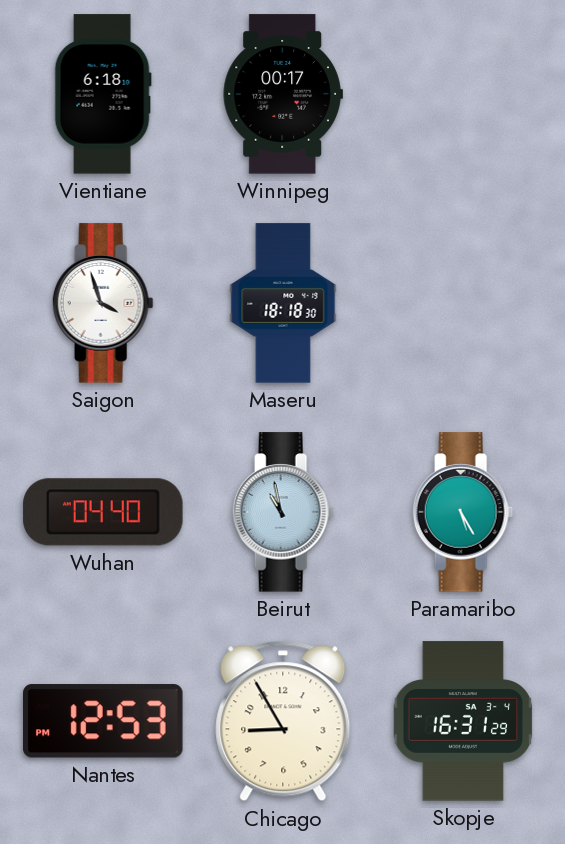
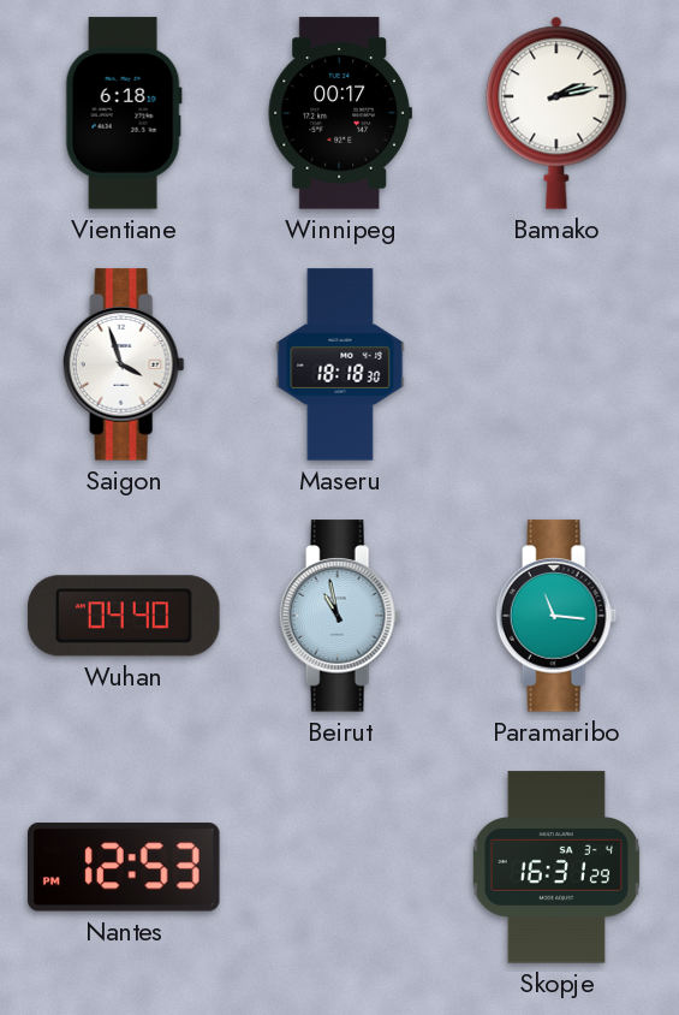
Bamako: none -> 2:13
Paramaribo: 5:25 -> 11:16
Chicago: 8:55 -> none
